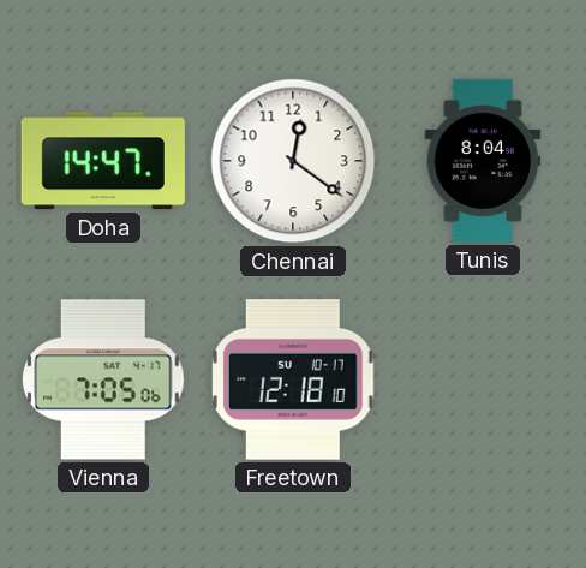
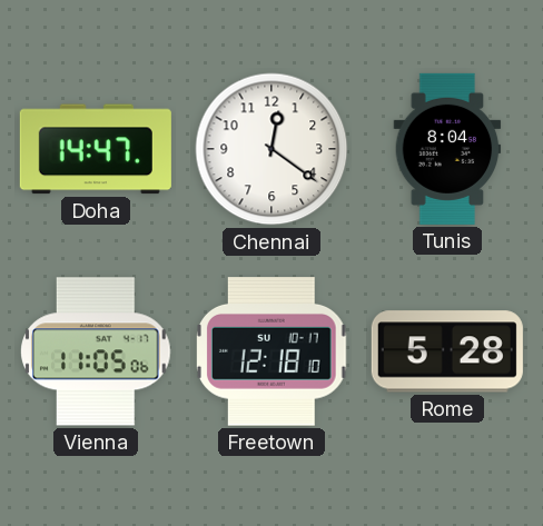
Vienna: 7:05 -> 11:05
Rome: none -> 5:28
